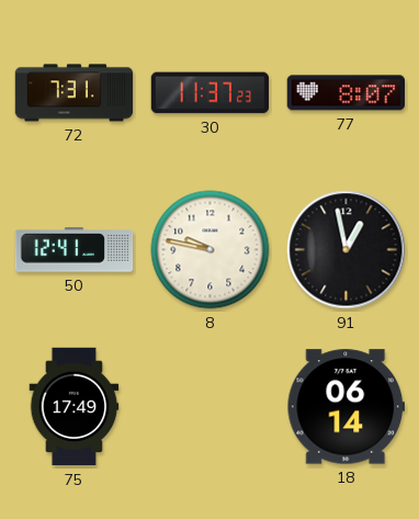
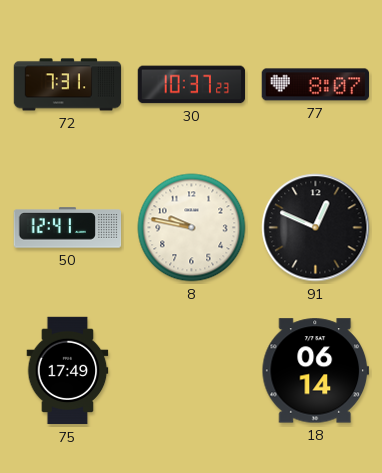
30: 11:37 -> 10:37
91: 12:58 -> 12:49
